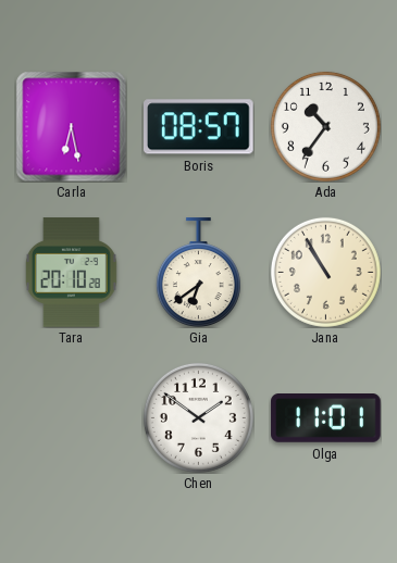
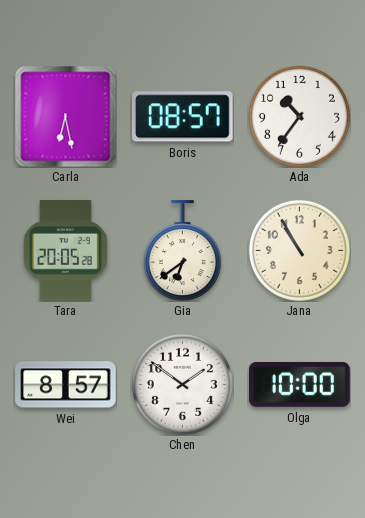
Tara: 20:10 -> 20:05
Wei: none -> 8:57
Olga: 11:01 -> 10:00
